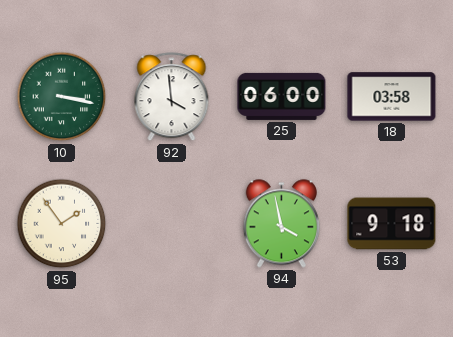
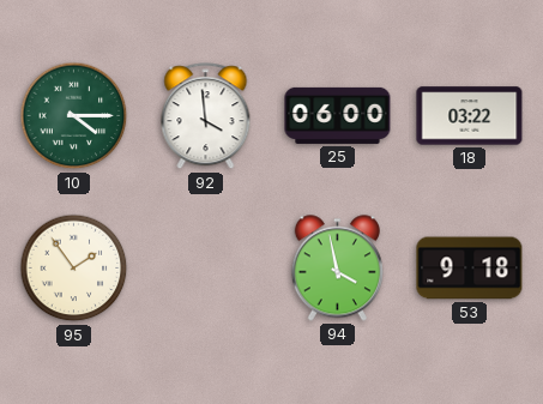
10: 3:17 -> 4:15
18: 03:58 -> 03:22
